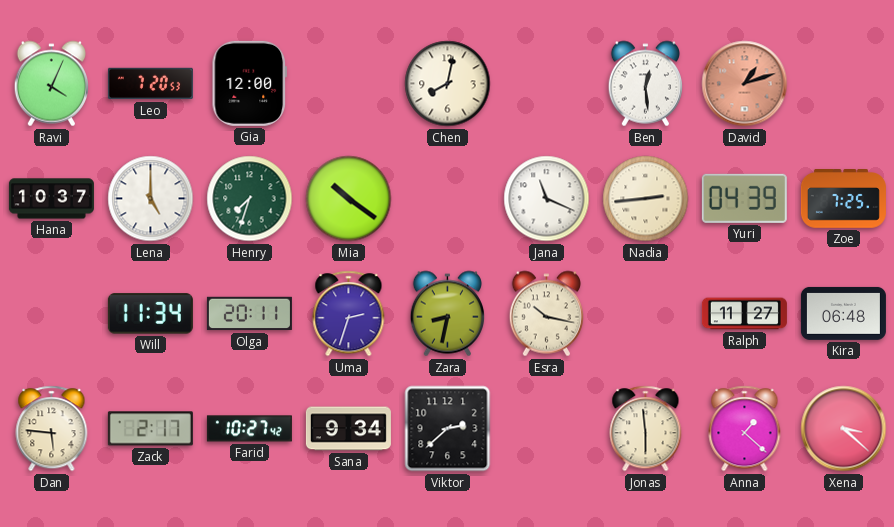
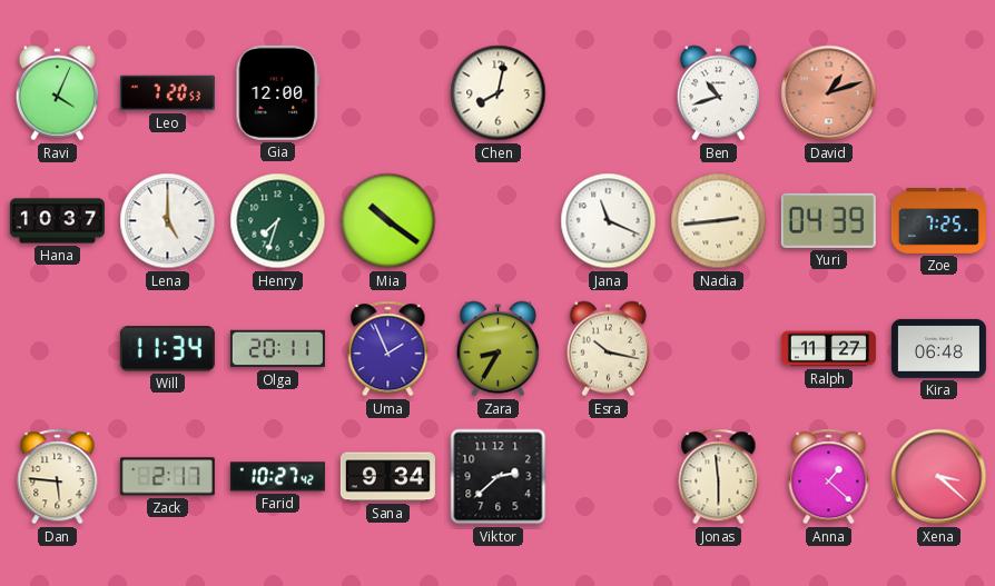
Ben: 12:29 -> 10:42
Uma: 2:33 -> 1:56
Zara: 8:32 -> 8:35
